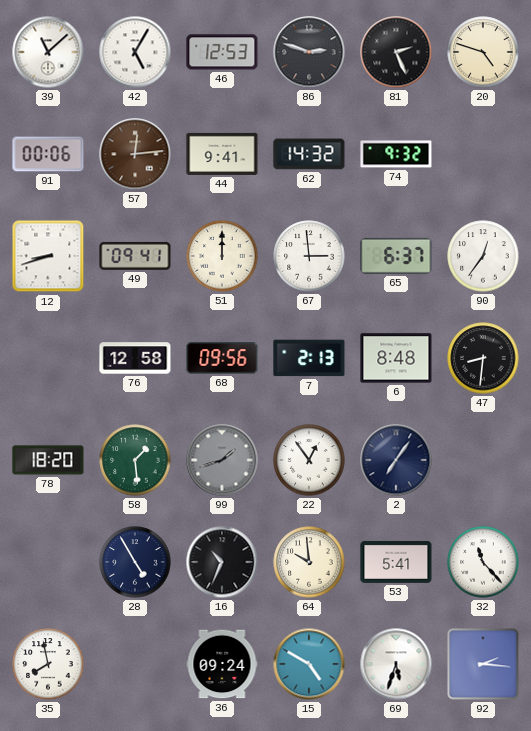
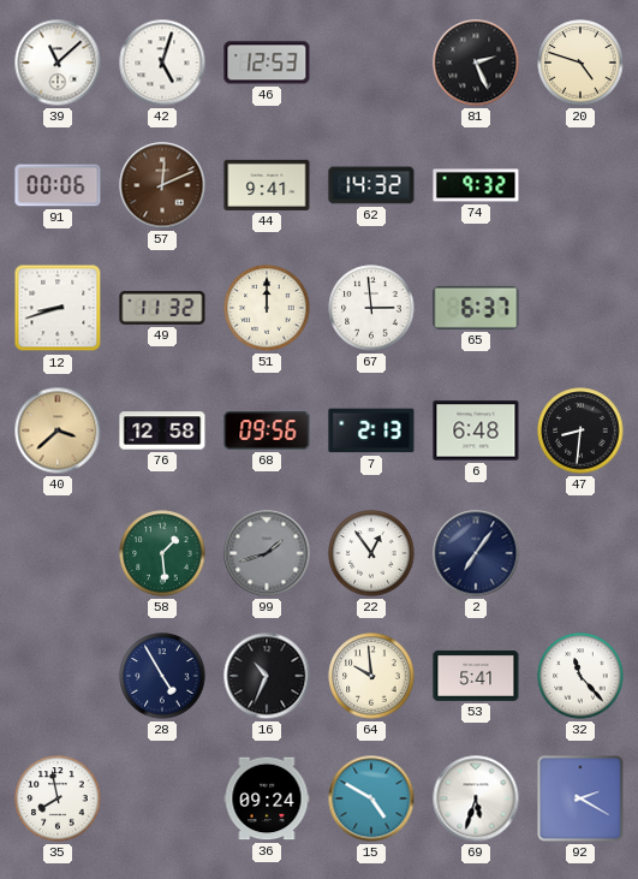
42: 5:05 -> 5:03
86: 2:48 -> none
57: 12:14 -> 12:11
49: 09:41 -> 11:32
90: 12:36 -> none
40: none -> 3:38
6: 8:48 -> 6:48
78: 18:20 -> none
92: 2:16 -> 2:20
